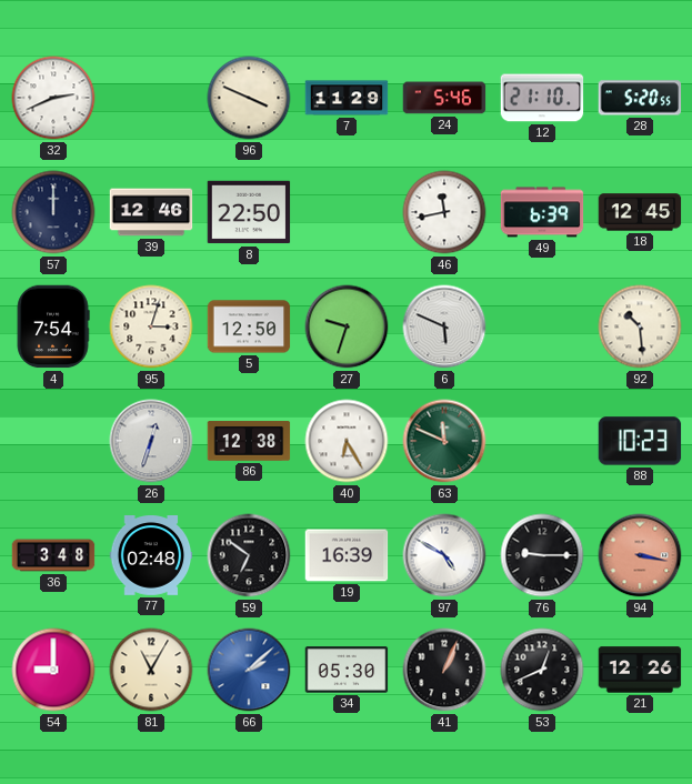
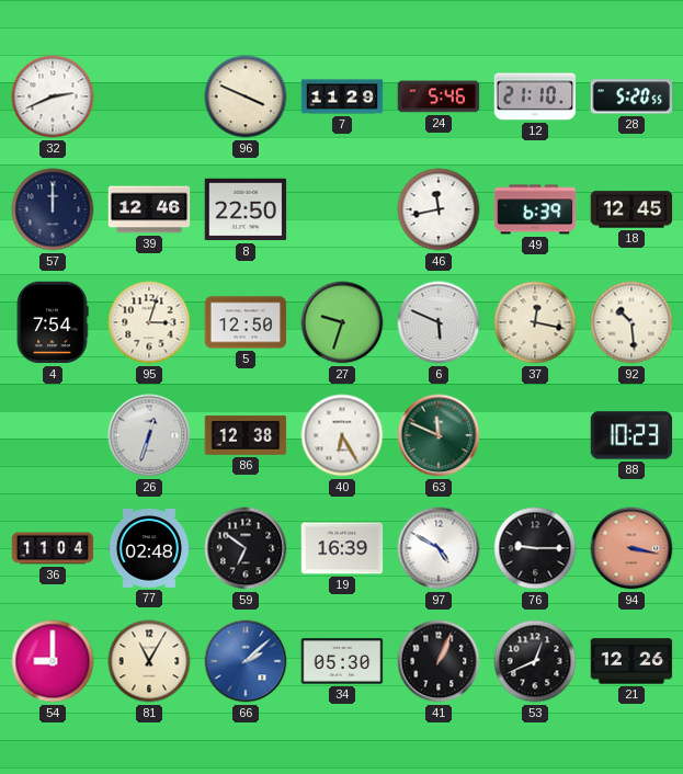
37: none -> 12:17
36: 3:48 -> 11:04
